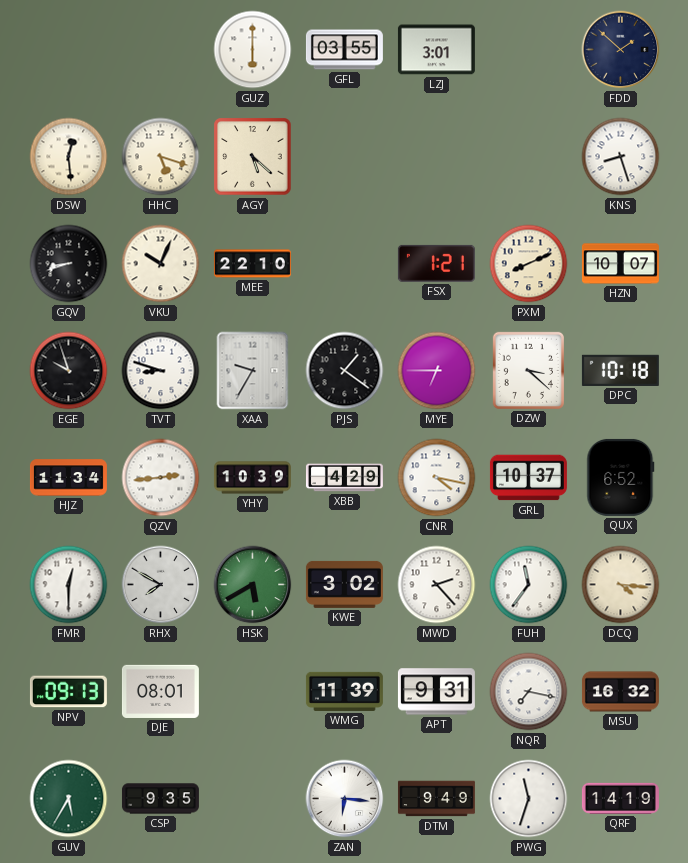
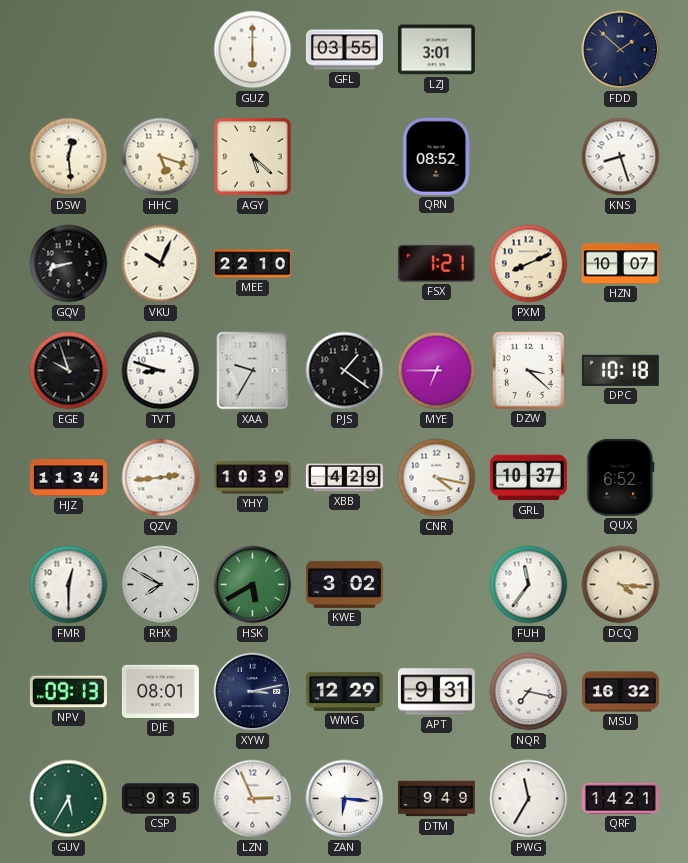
QRN: none -> 08:52
MWD: 2:23 -> none
XYW: none -> 3:13
WMG: 11:39 -> 12:29
LZN: none -> 2:56
PWG: 11:33 -> 11:35
QRF: 14:19 -> 14:21
